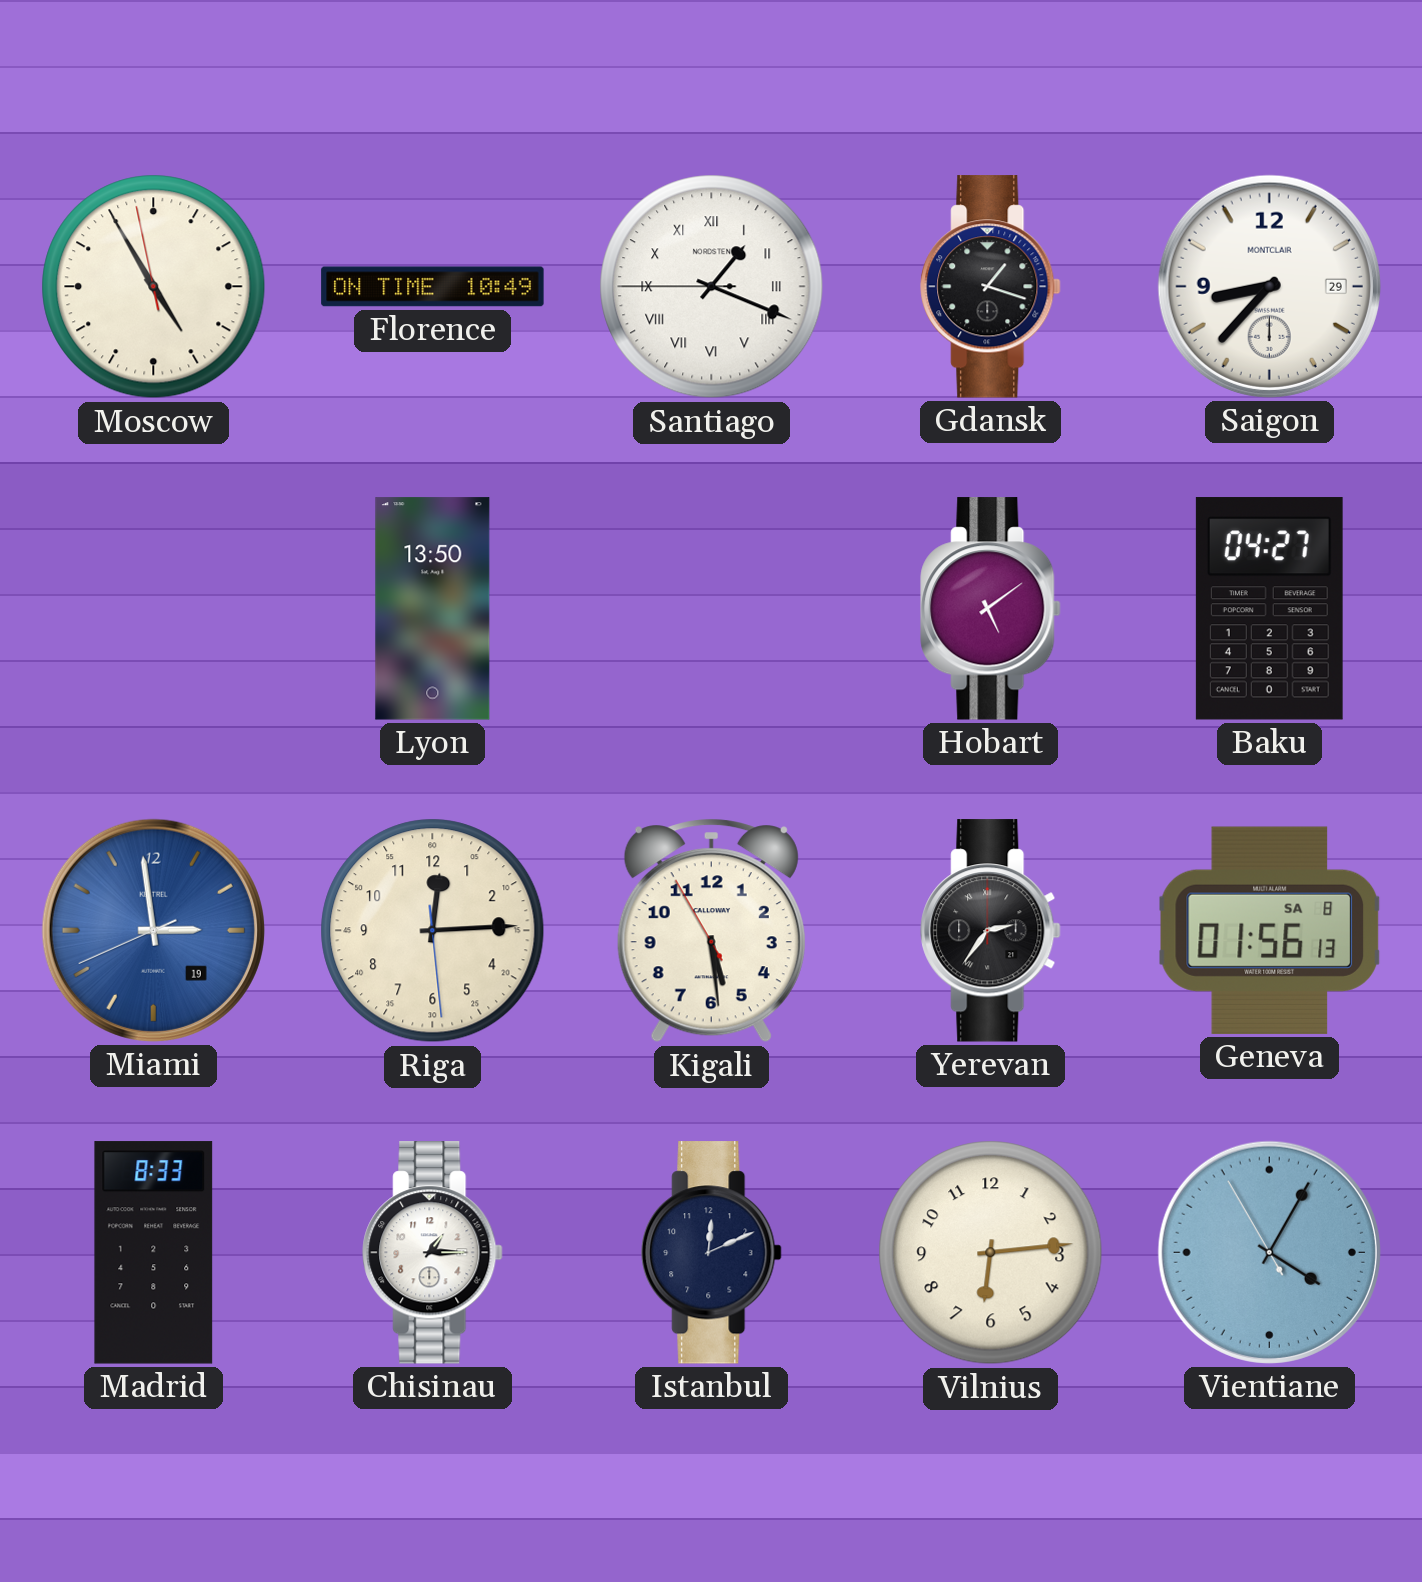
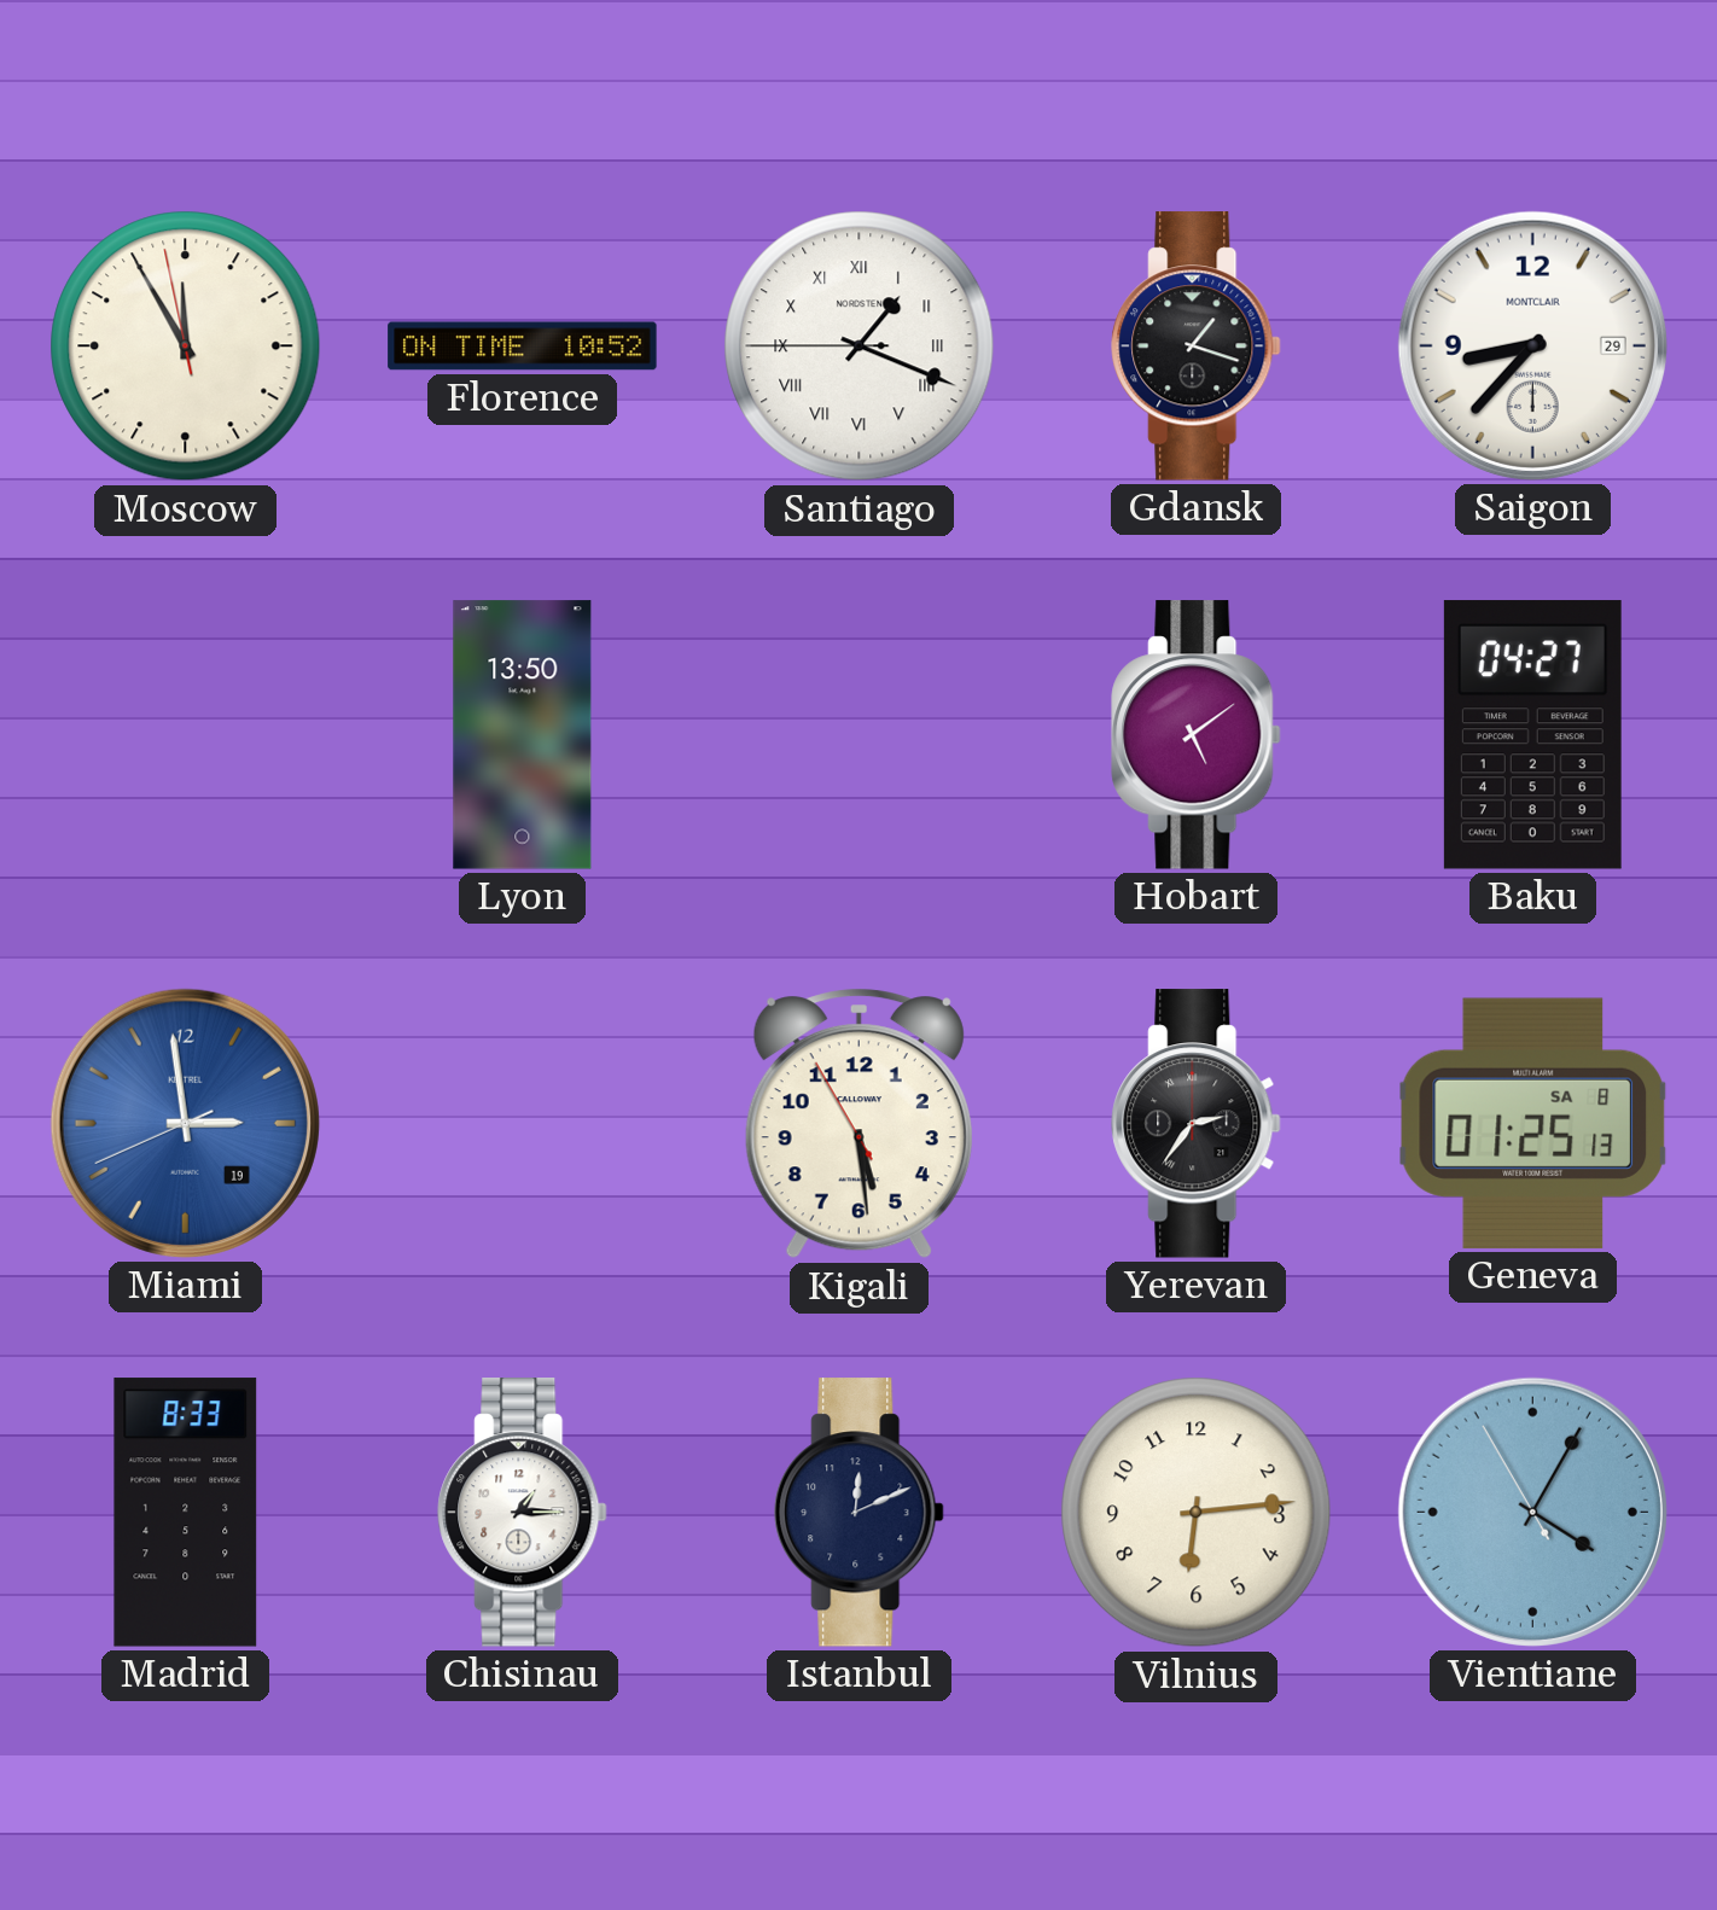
Moscow: 4:54 -> 11:54
Florence: 10:49 -> 10:52
Riga: 12:14 -> none
Geneva: 01:56 -> 01:25
